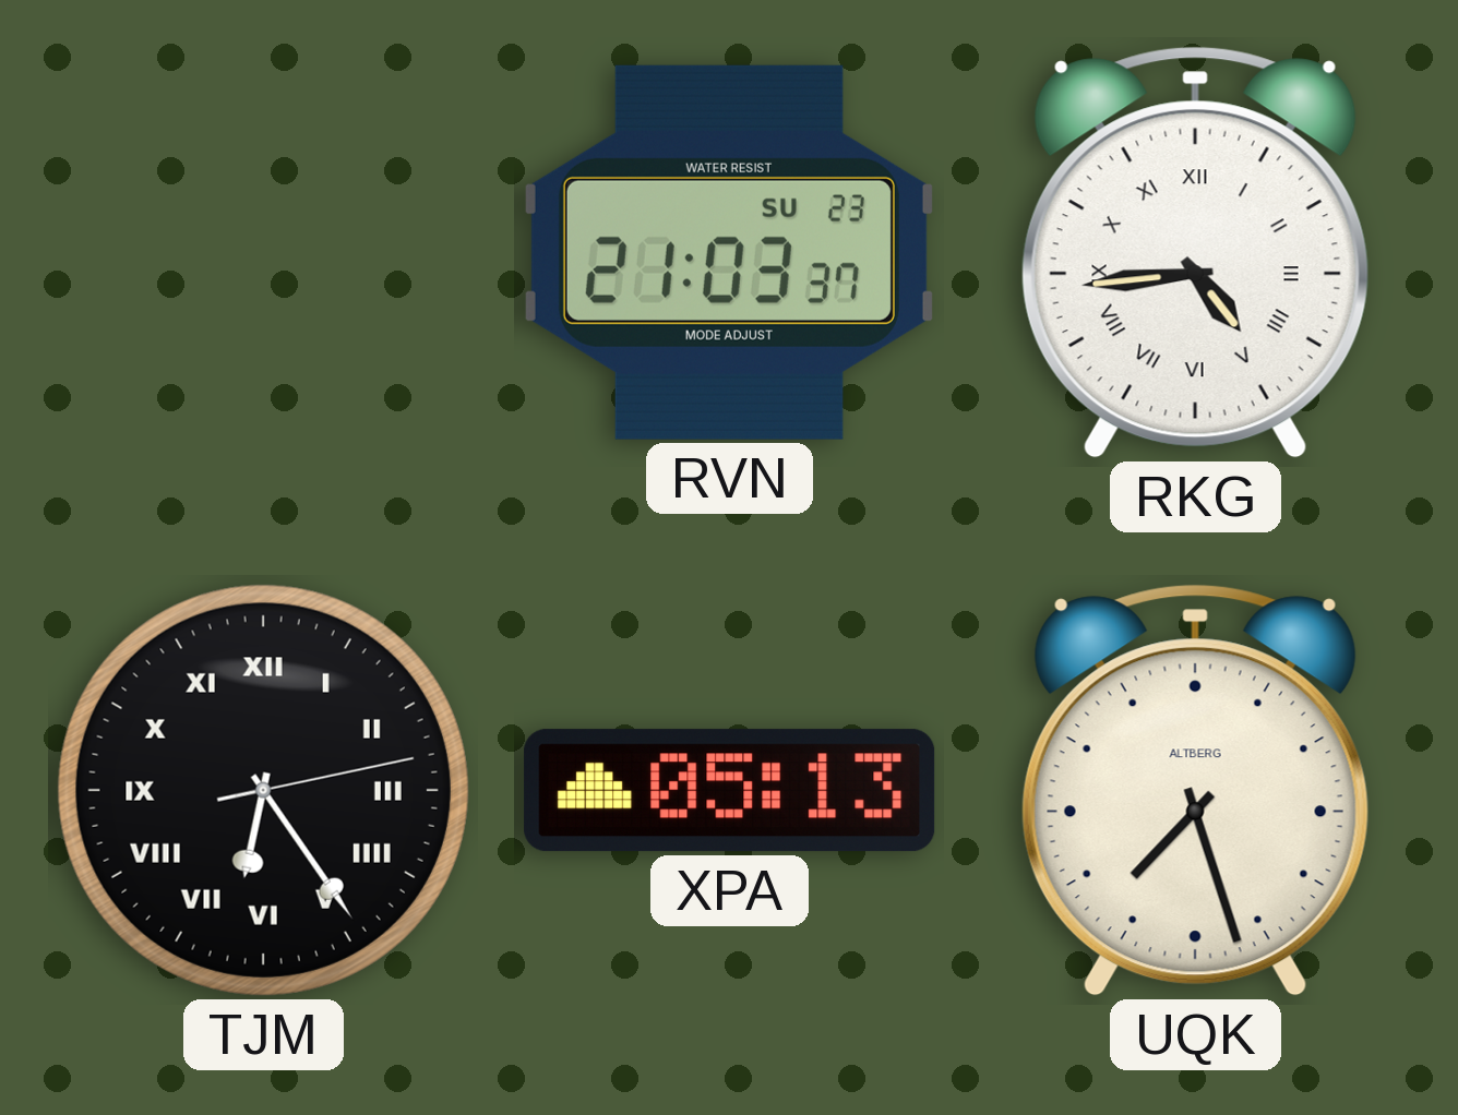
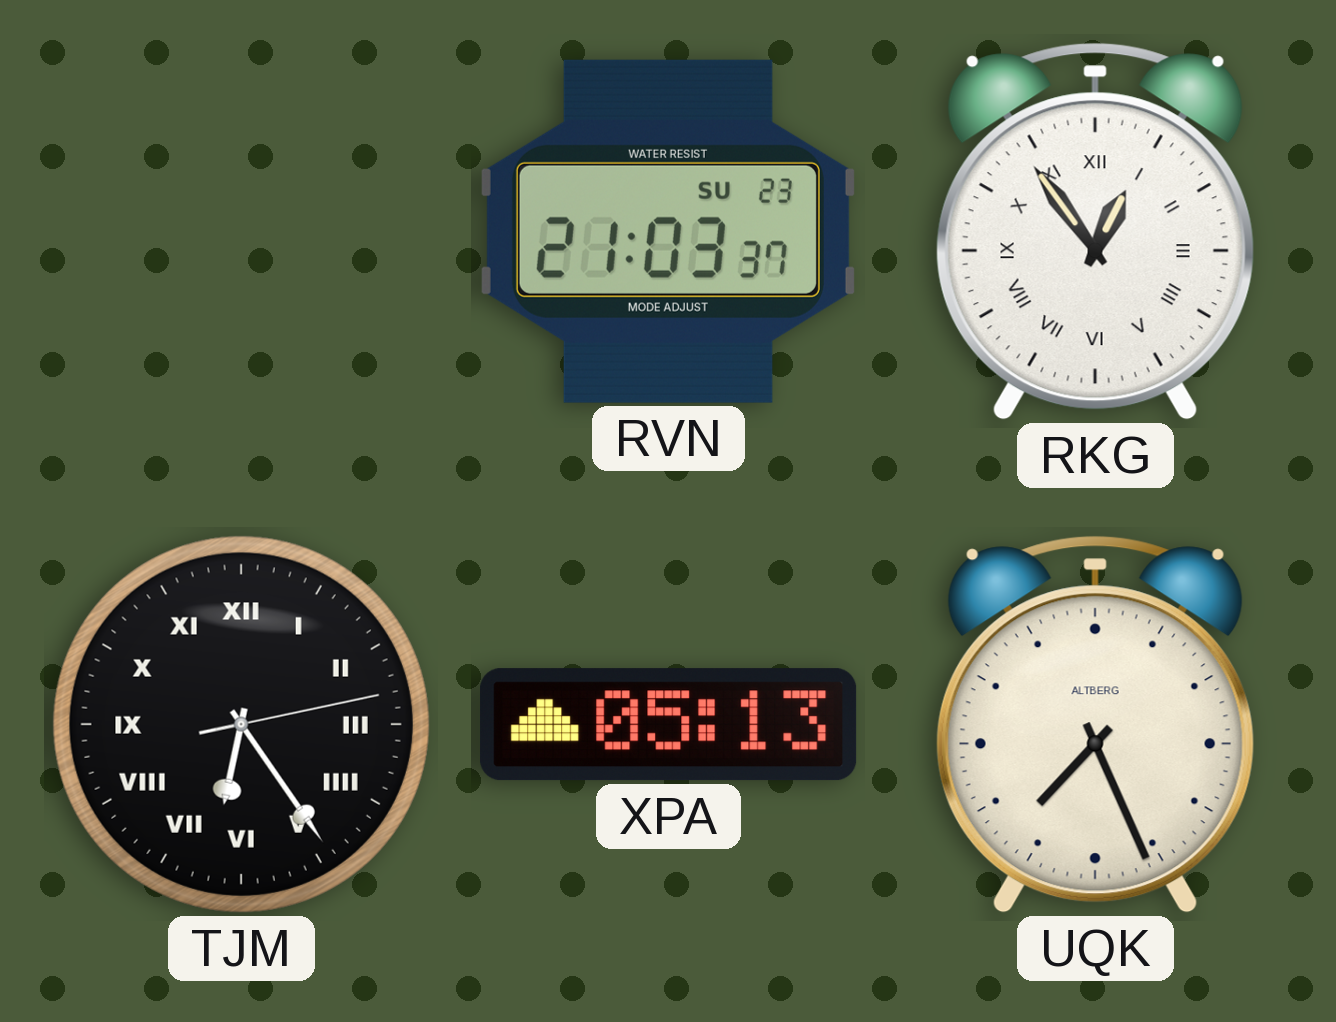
RKG: 4:44 -> 12:54
UQK: 7:27 -> 7:26
